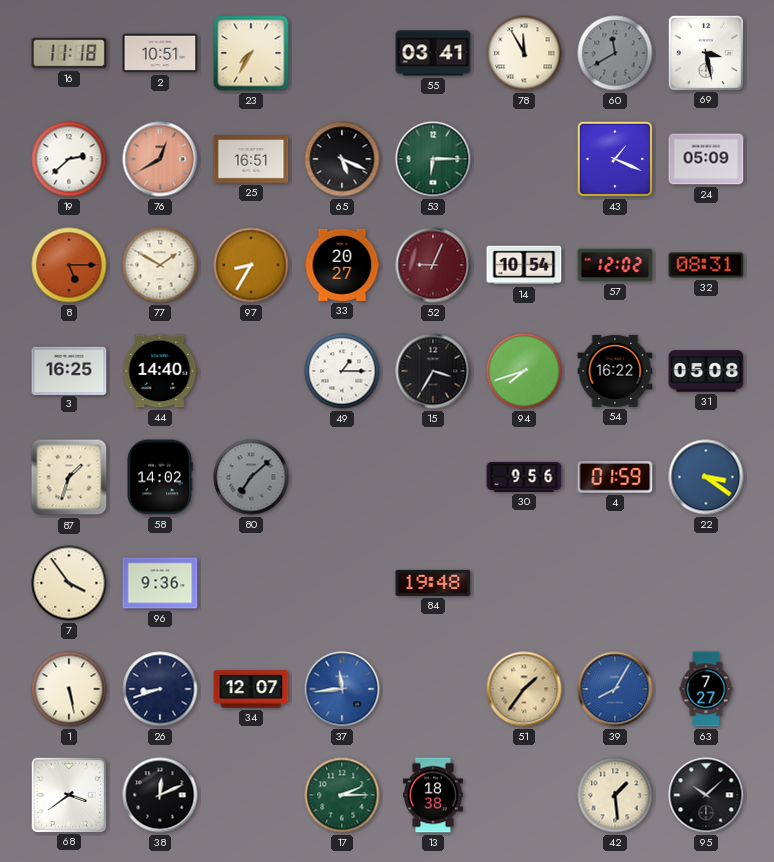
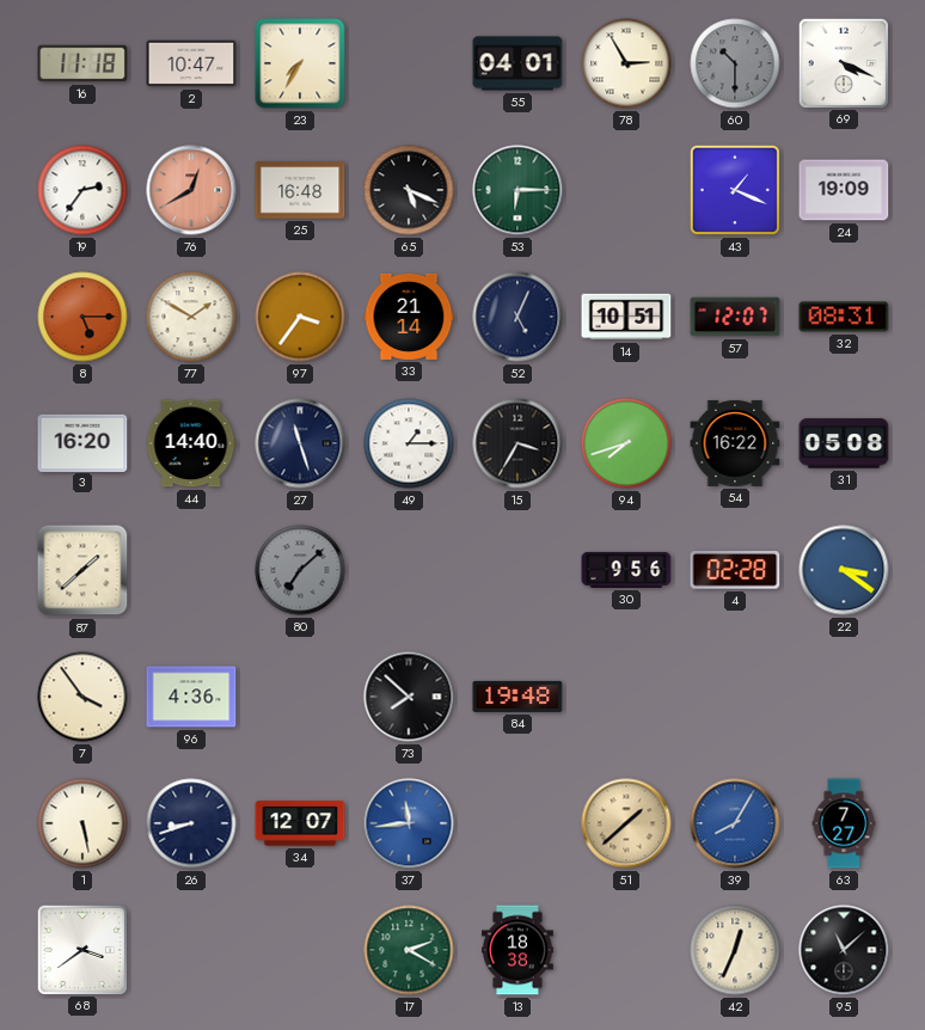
2: 10:51 -> 10:47
55: 03:41 -> 04:01
78: 11:55 -> 2:55
60: 11:40 -> 10:30
69: 3:28 -> 4:19
19: 2:38 -> 2:36
25: 16:51 -> 16:48
24: 05:09 -> 19:09
97: 8:35 -> 3:36
33: 20:27 -> 21:14
52: 9:04 -> 5:04
52 dial: burgundy -> navy
14: 10:54 -> 10:51
57: 12:02 -> 12:07
3: 16:25 -> 16:20
27: none -> 11:27
87: 1:33 -> 1:38
58: 14:02 -> none
4: 01:59 -> 02:28
96: 9:36 -> 4:36
73: none -> 7:52
51: 1:36 -> 1:38
38: 12:11 -> none
17: 2:15 -> 2:20
42: 1:29 -> 12:34
95: 10:08 -> 11:08
